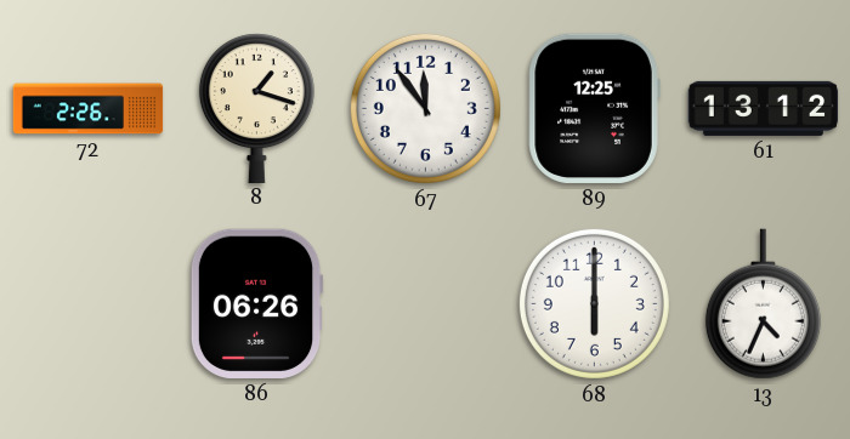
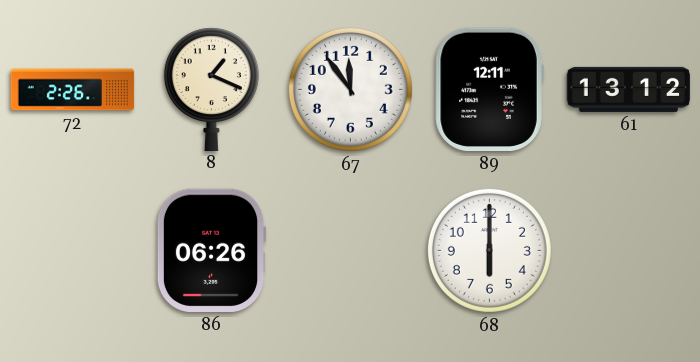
8: 1:18 -> 1:19
89: 12:25 -> 12:11
13: 4:34 -> none
